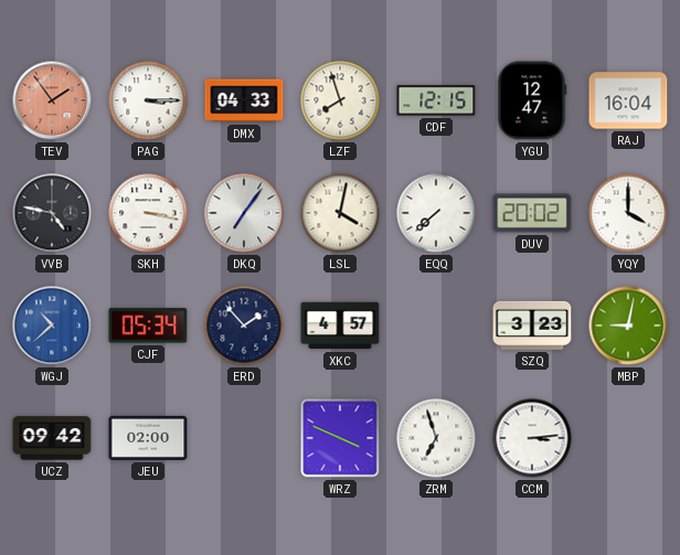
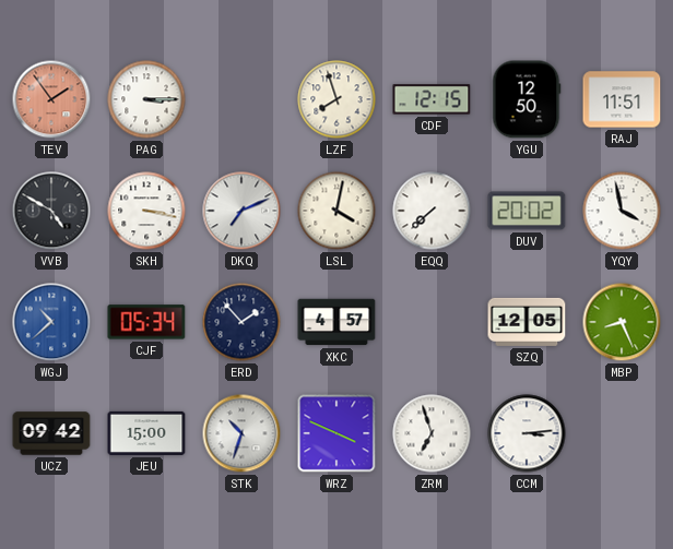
DMX: 04:33 -> none
YGU: 12:47 -> 12:50
RAJ: 16:04 -> 11:51
VVB: 4:47 -> 4:50
DKQ: 7:06 -> 7:11
YQY: 4:00 -> 3:58
SZQ: 3:23 -> 12:05
MBP: 9:02 -> 8:26
JEU: 02:00 -> 15:00
STK: none -> 10:33
